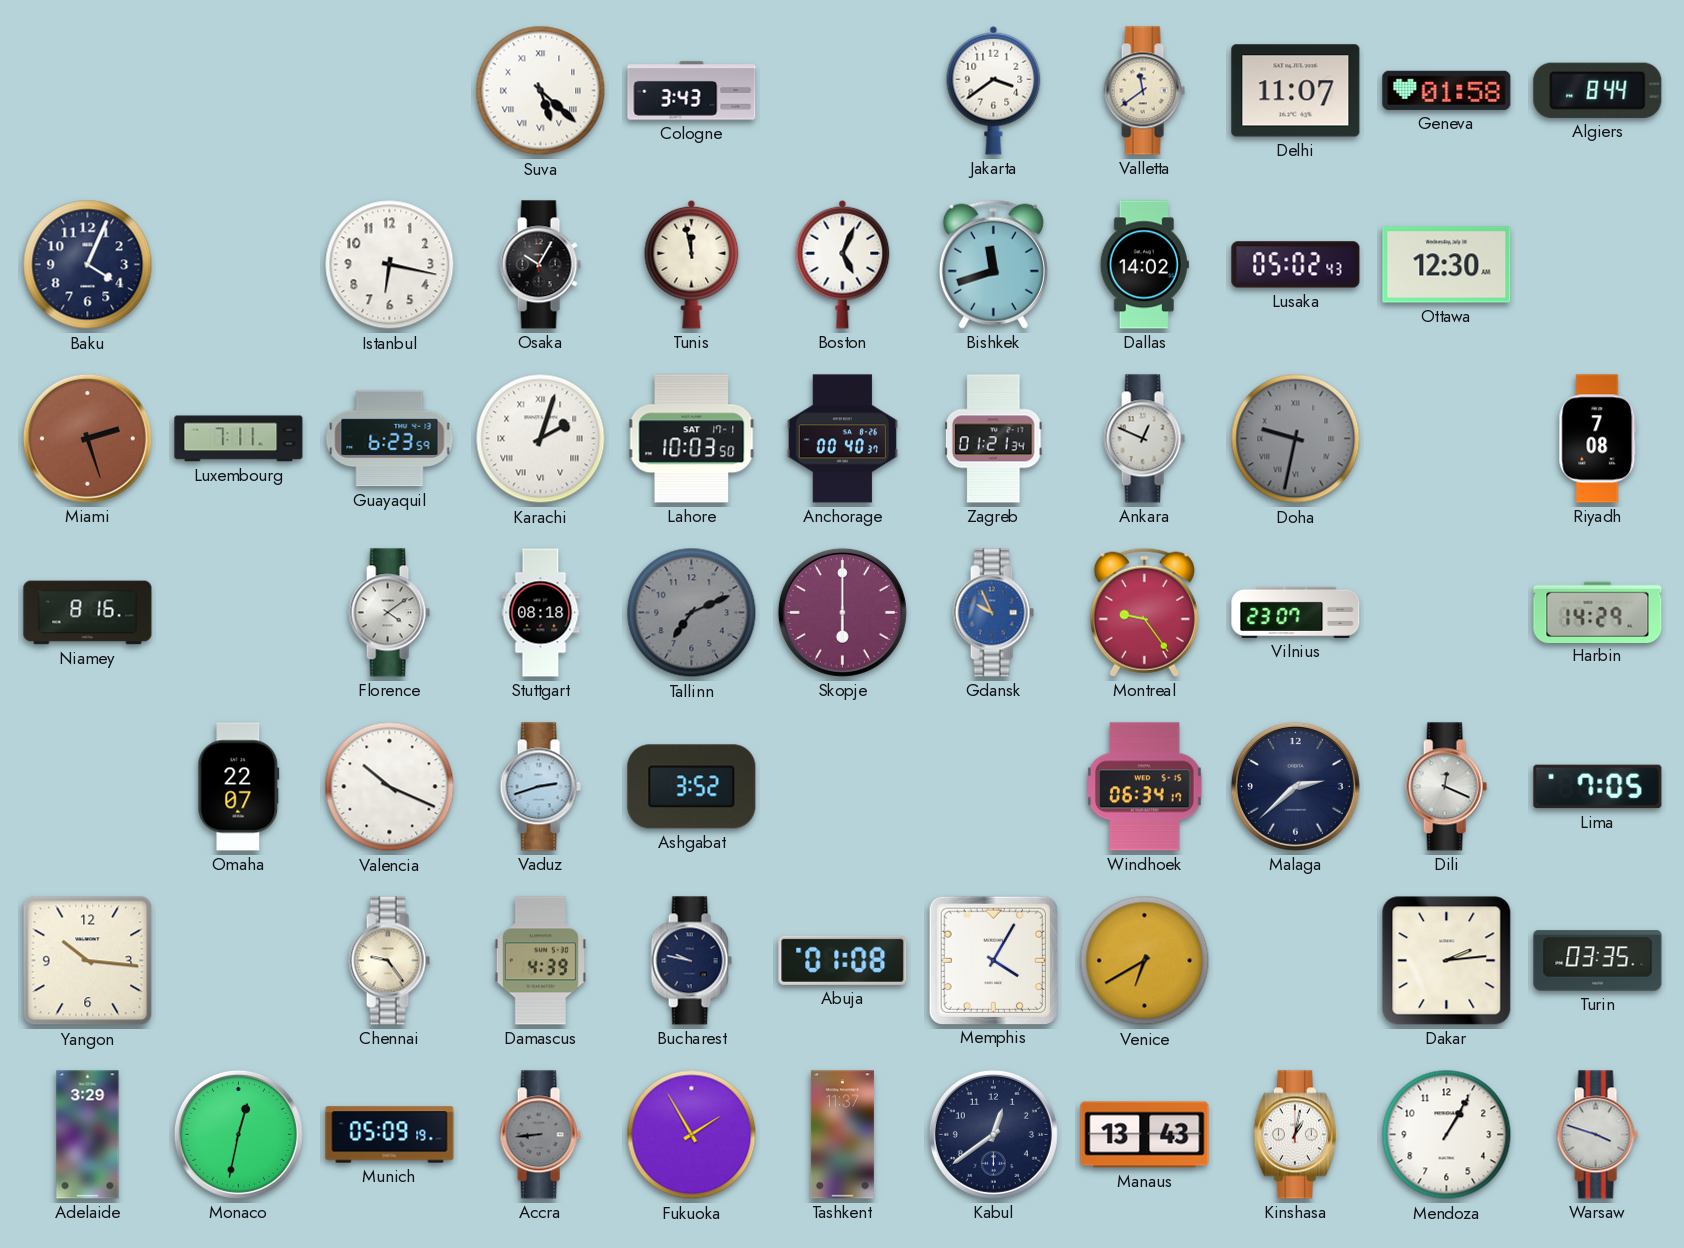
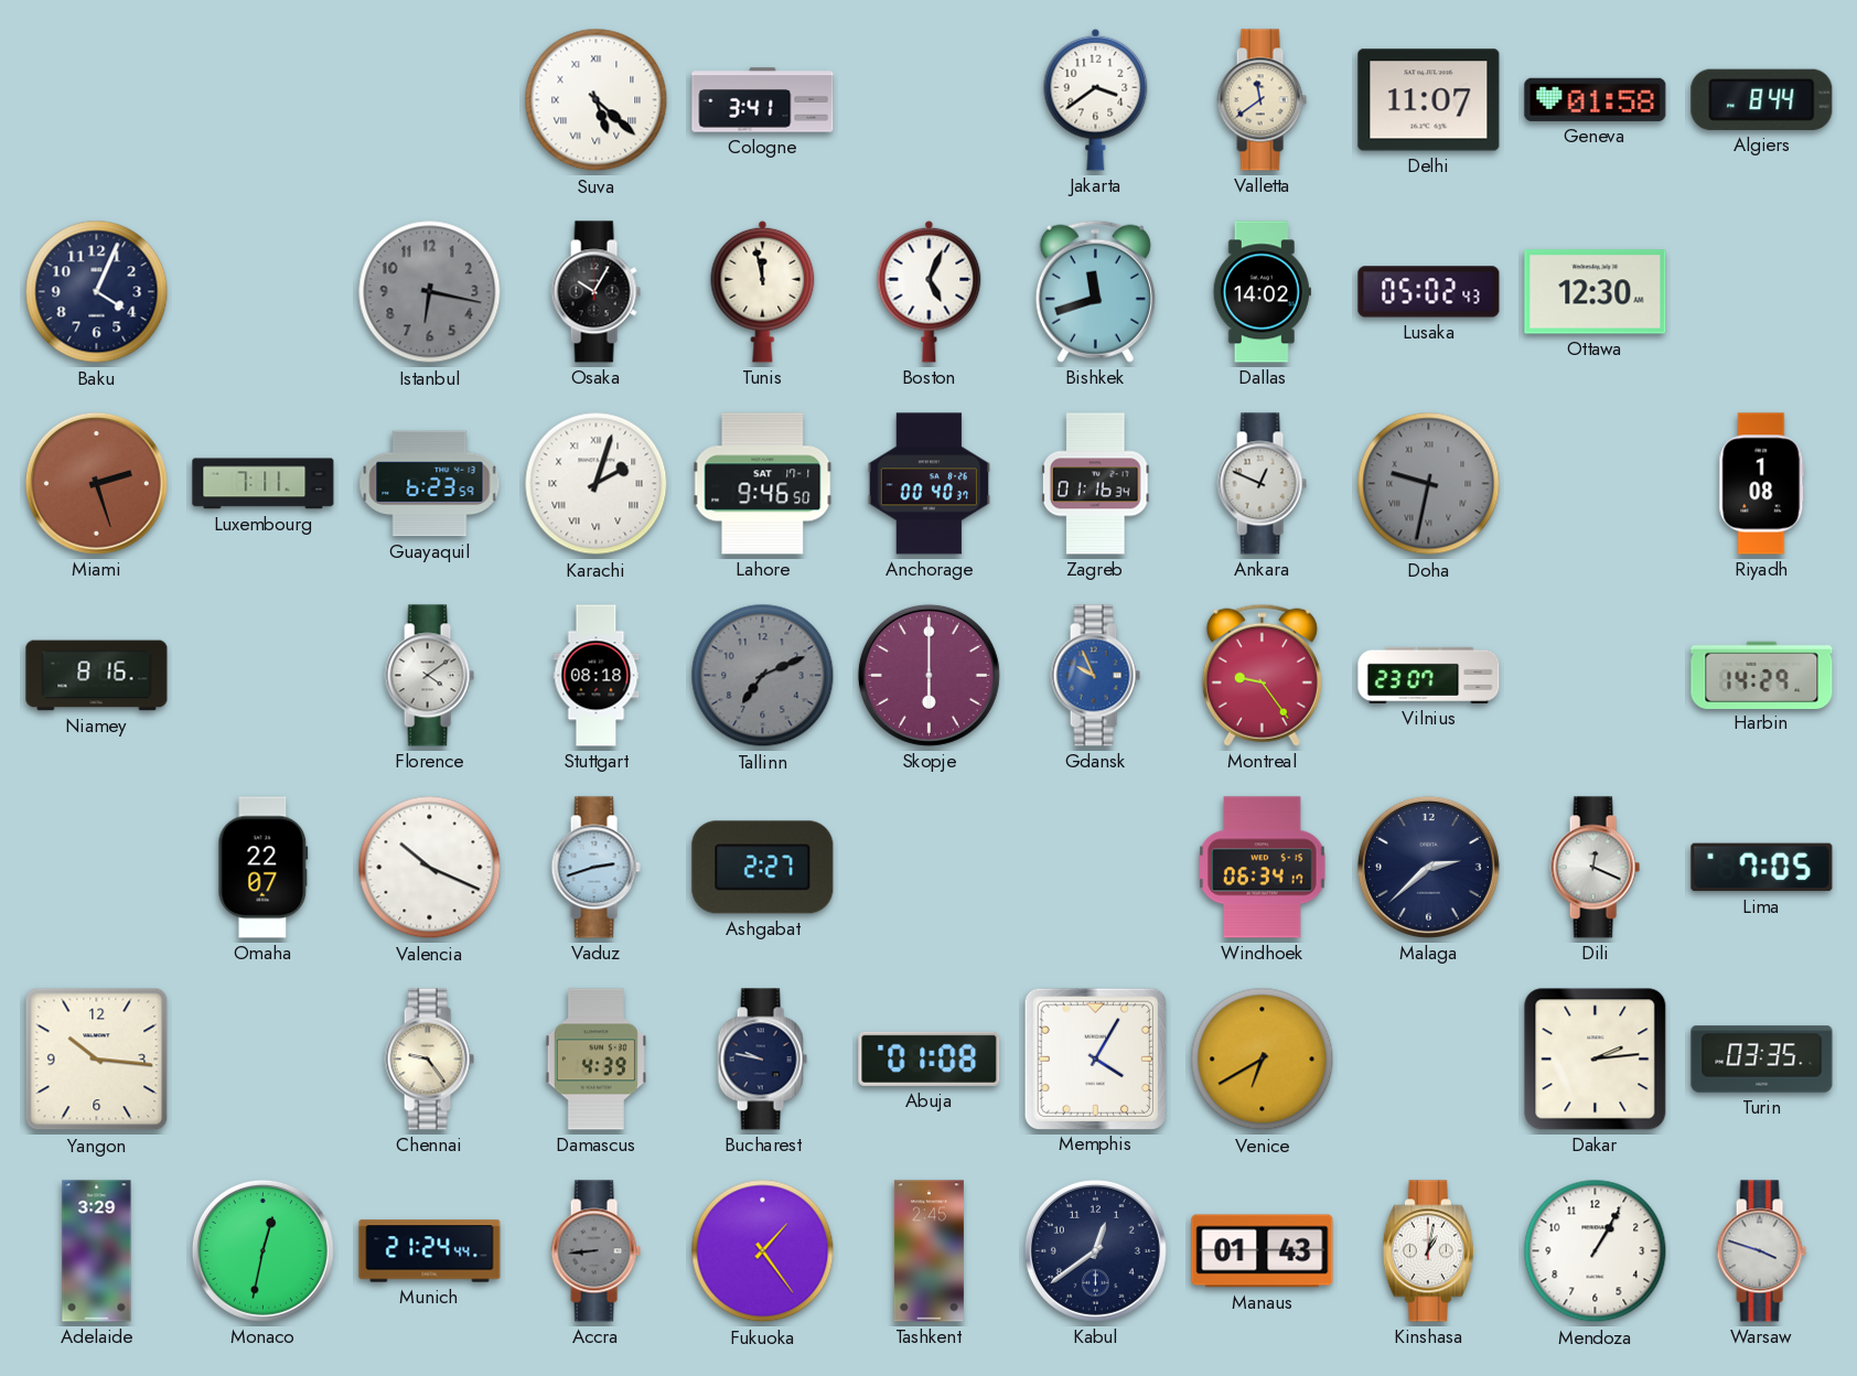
Cologne: 3:43 -> 3:41
Istanbul dial: white -> grey
Lahore: 10:03 -> 9:46
Zagreb: 01:21 -> 01:16
Riyadh: 7:08 -> 1:08
Ashgabat: 3:52 -> 2:27
Munich: 05:09 -> 21:24
Fukuoka: 1:55 -> 1:24
Tashkent: 11:37 -> 2:45
Manaus: 13:43 -> 01:43
